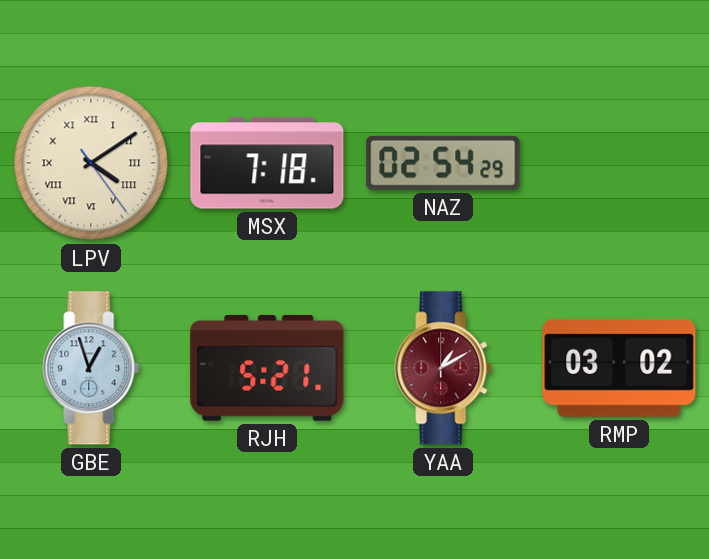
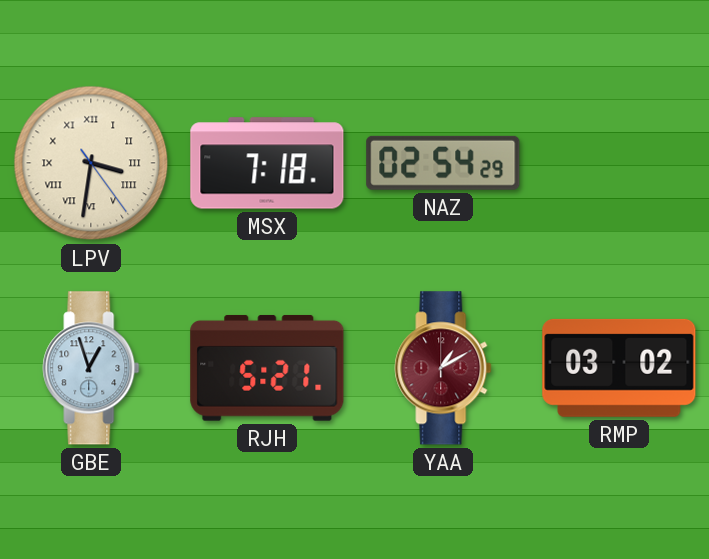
LPV: 4:09 -> 3:31
